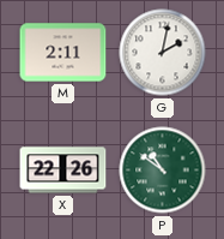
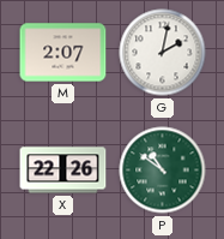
M: 2:11 -> 2:07
